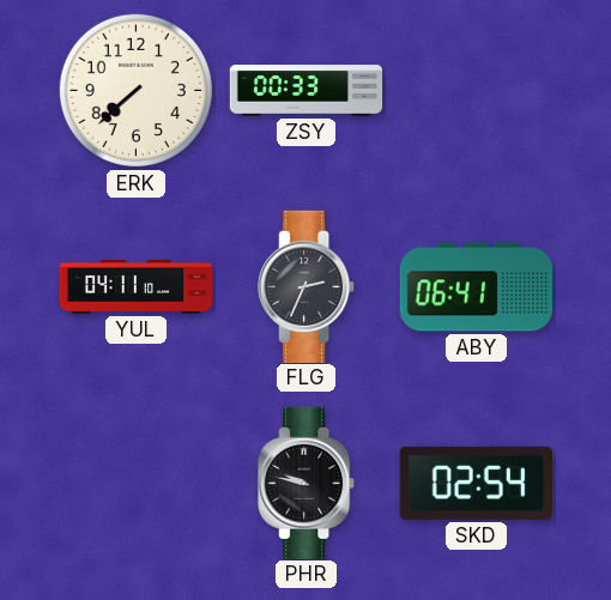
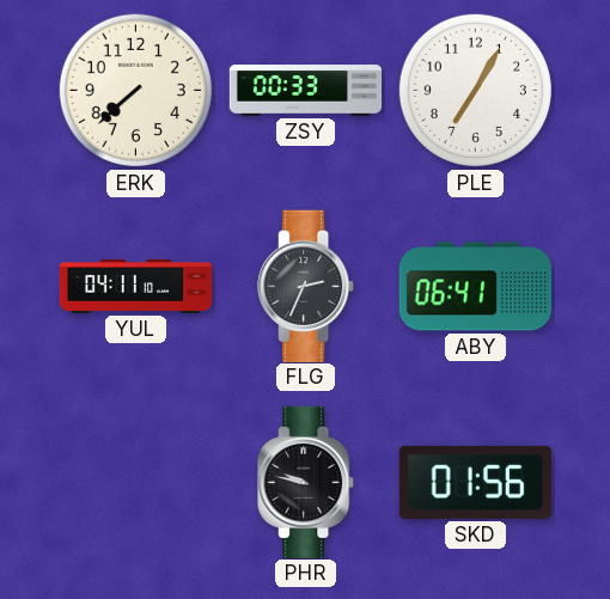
PLE: none -> 7:05
SKD: 02:54 -> 01:56
